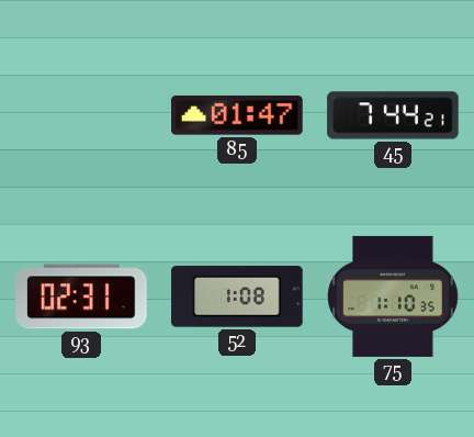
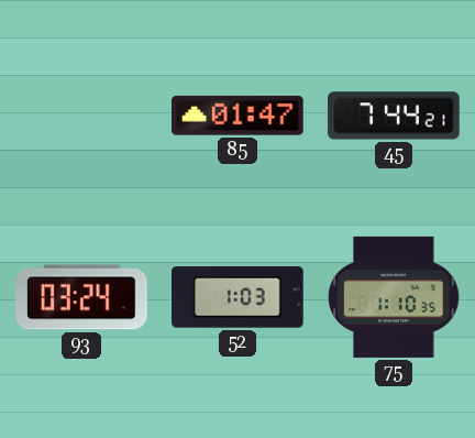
93: 02:31 -> 03:24
52: 1:08 -> 1:03
